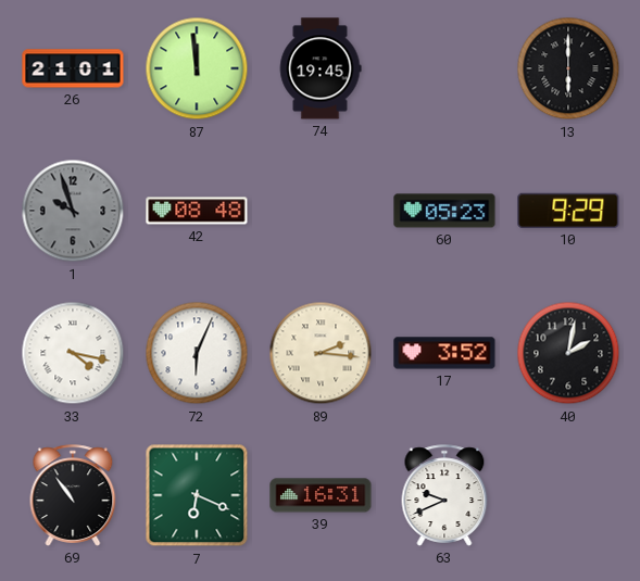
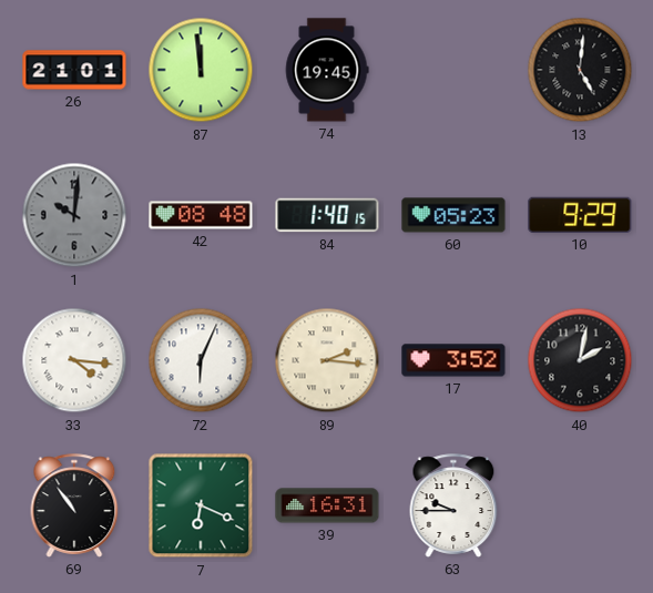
13: 6:00 -> 5:01
1: 9:57 -> 10:01
84: none -> 1:40
33: 4:17 -> 4:16
63: 9:41 -> 9:45
